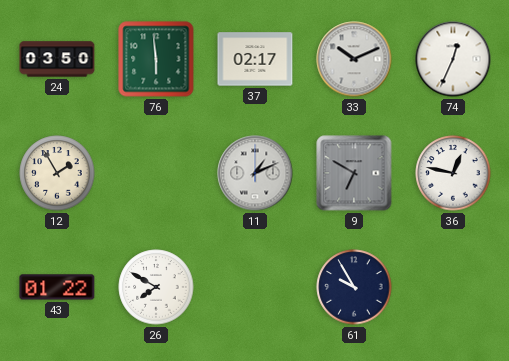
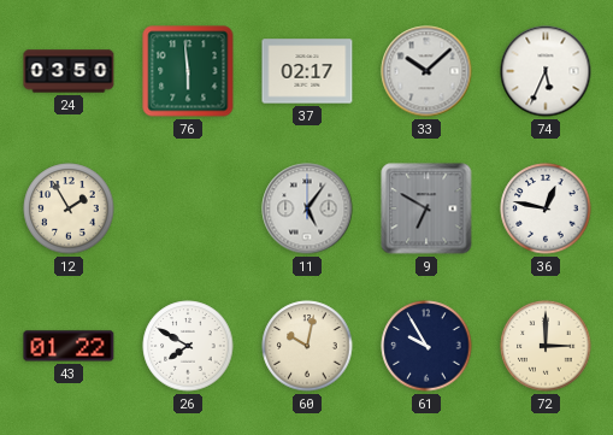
33: 10:11 -> 10:08
74: 12:34 -> 5:34
11: 1:11 -> 5:06
60: none -> 10:02
72: none -> 3:00
